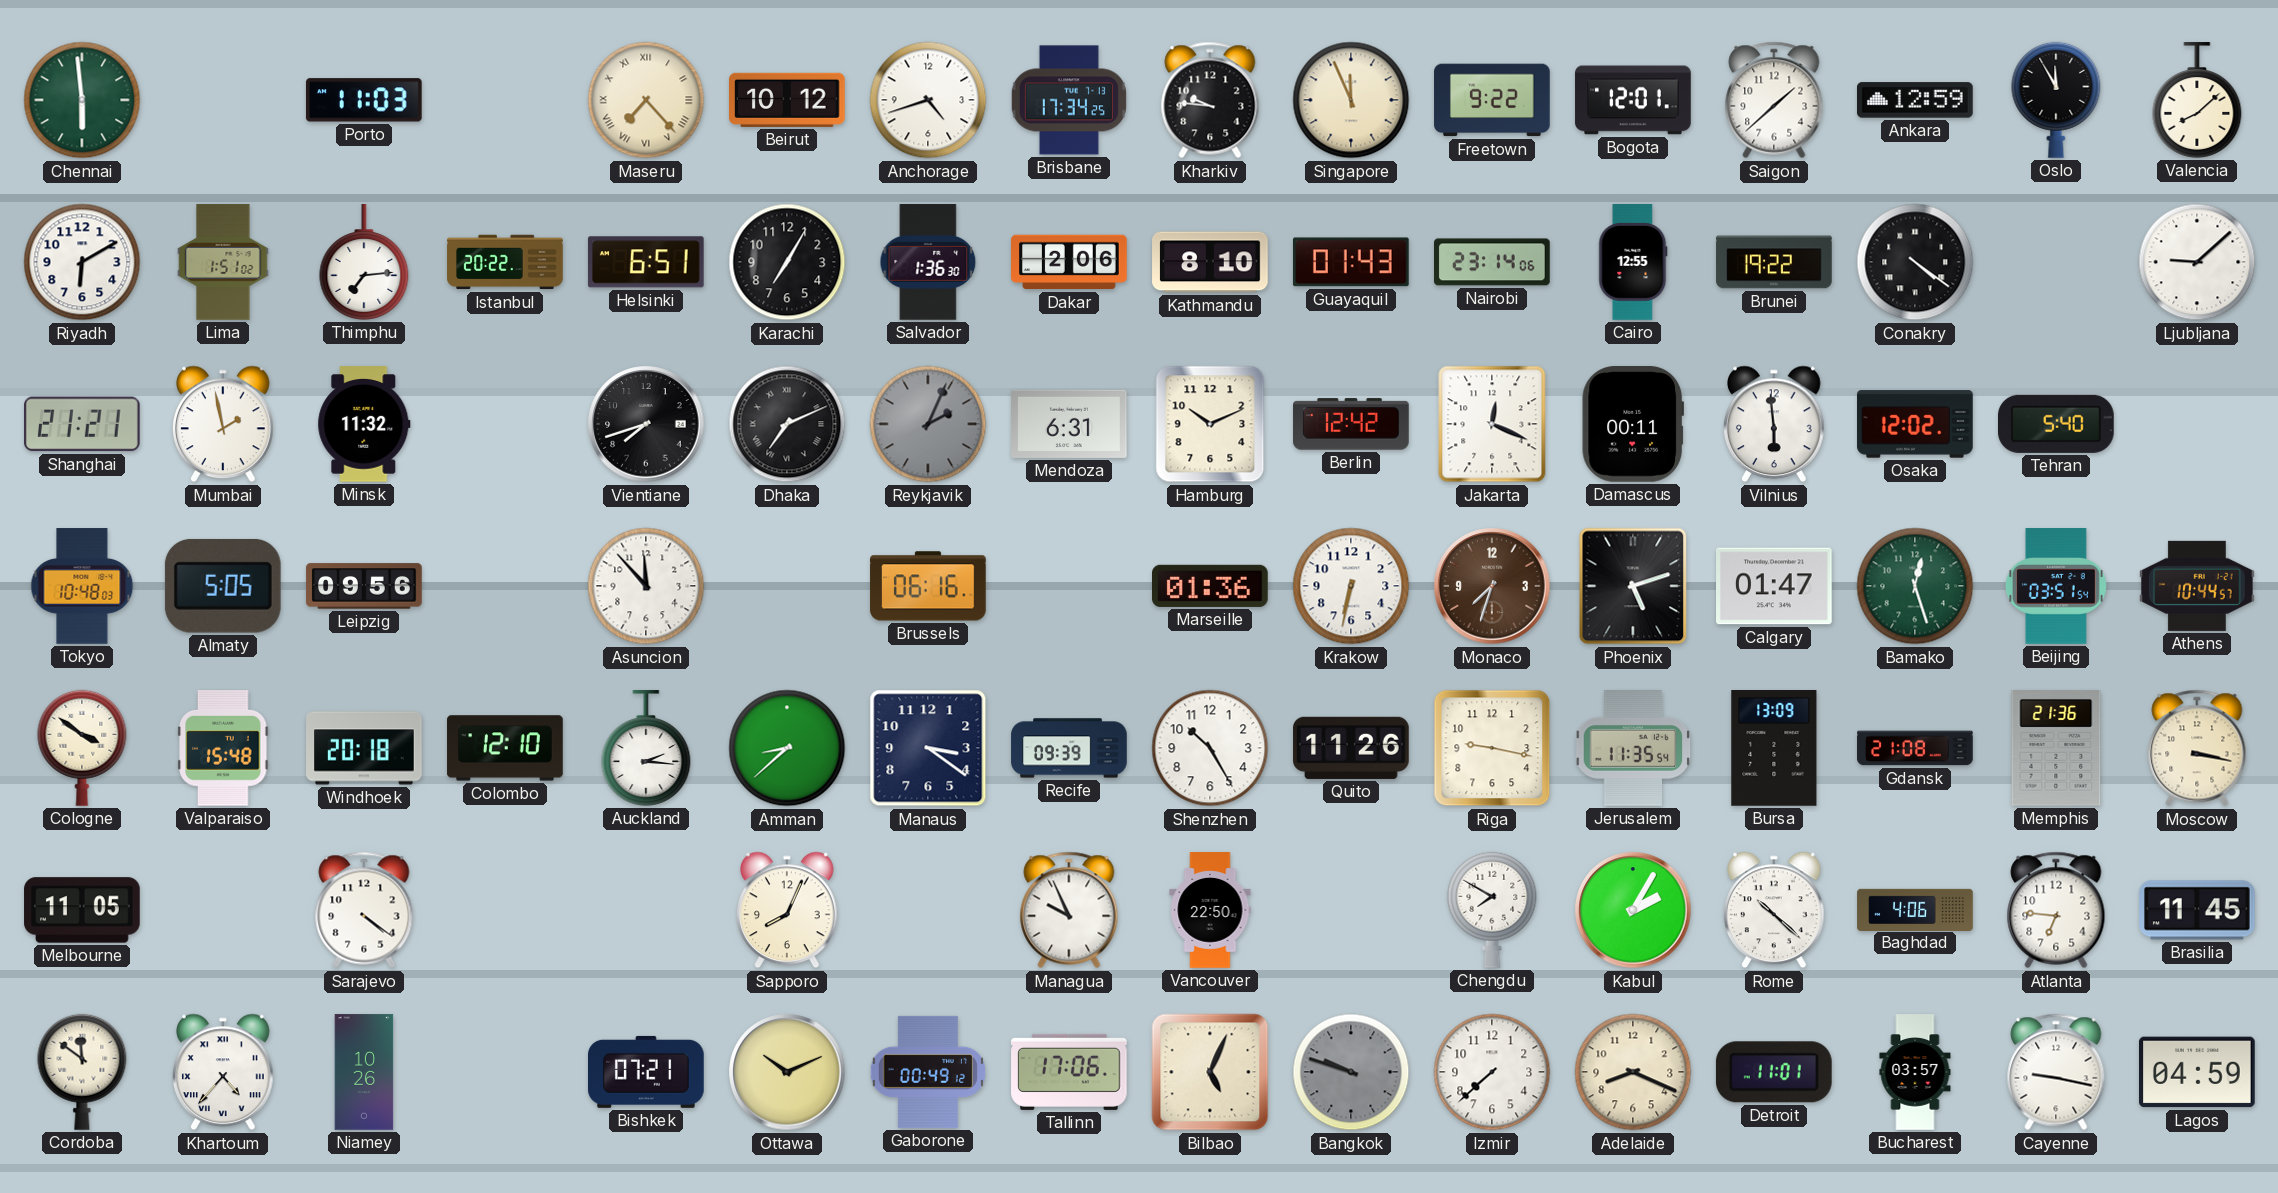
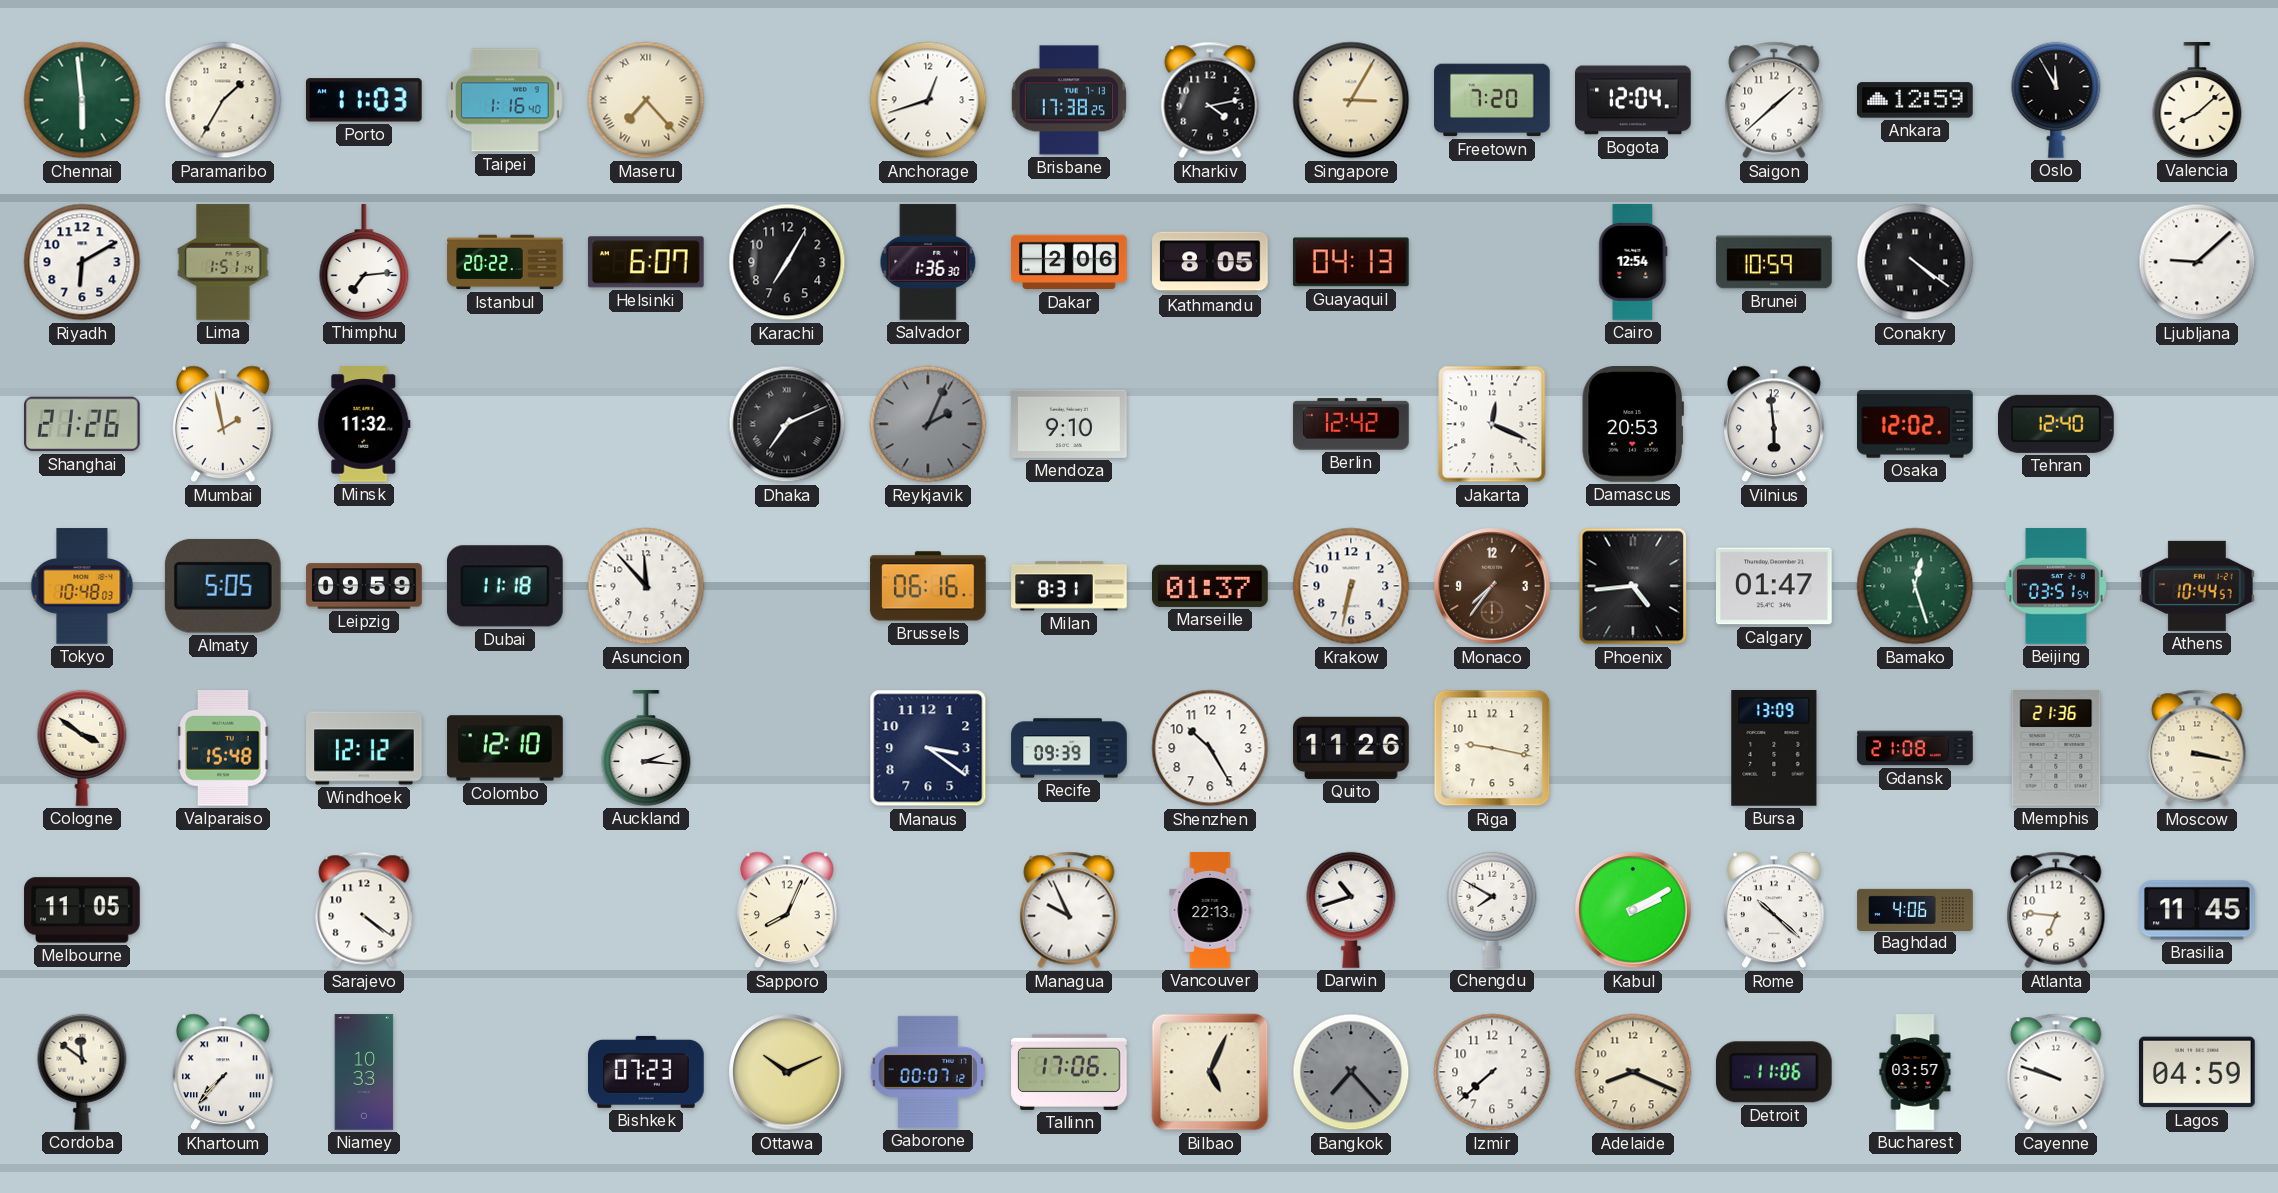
Paramaribo: none -> 1:35
Taipei: none -> 1:16
Beirut: 10:12 -> none
Anchorage: 4:42 -> 12:42
Brisbane: 17:34 -> 17:38
Kharkiv: 9:46 -> 4:13
Singapore: 11:56 -> 3:05
Freetown: 9:22 -> 7:20
Bogota: 12:01 -> 12:04
Lima: 1:51:02 -> 1:51:14
Helsinki: 6:51 -> 6:07
Kathmandu: 8:10 -> 8:05
Guayaquil: 01:43 -> 04:13
Nairobi: 23:14 -> none
Cairo: 12:55 -> 12:54
Brunei: 19:22 -> 10:59
Shanghai: 21:21 -> 21:26
Vientiane: 7:42 -> none
Mendoza: 6:31 -> 9:10
Hamburg: 10:11 -> none
Damascus: 00:11 -> 20:53
Tehran: 5:40 -> 12:40
Leipzig: 09:56 -> 09:59
Dubai: none -> 11:18
Milan: none -> 8:31
Marseille: 01:36 -> 01:37
Monaco: 7:33 -> 7:36
Phoenix: 5:12 -> 4:44
Windhoek: 20:18 -> 12:12
Amman: 8:38 -> none
Jerusalem: 11:35 -> none
Vancouver: 22:50 -> 22:13
Darwin: none -> 10:42
Kabul: 2:05 -> 2:10
Khartoum: 4:37 -> 7:37
Niamey: 10:26 -> 10:33
Bishkek: 07:21 -> 07:23
Gaborone: 00:49 -> 00:07
Bangkok: 9:48 -> 7:23
Detroit: 11:01 -> 11:06
Cayenne: 9:17 -> 9:48
